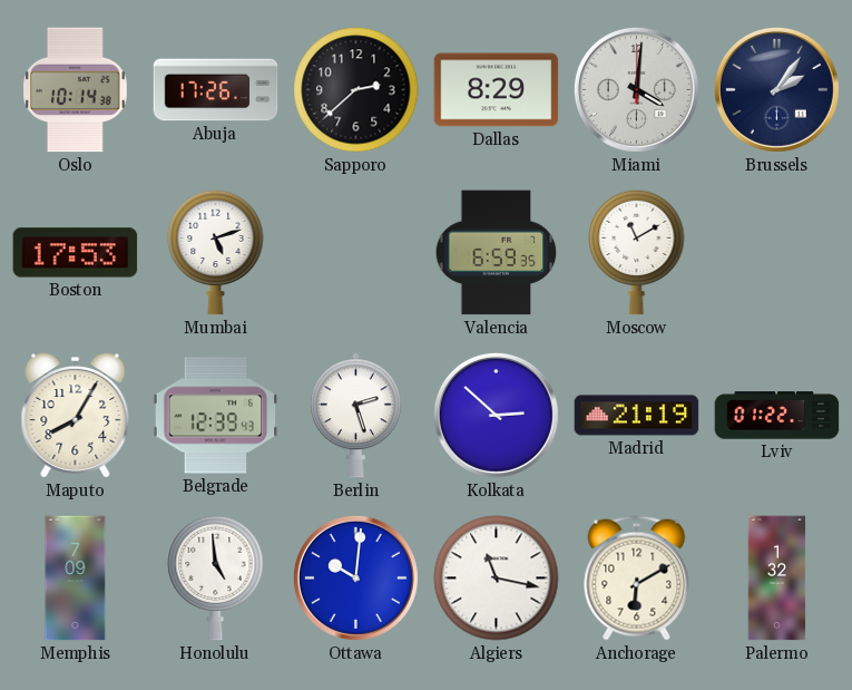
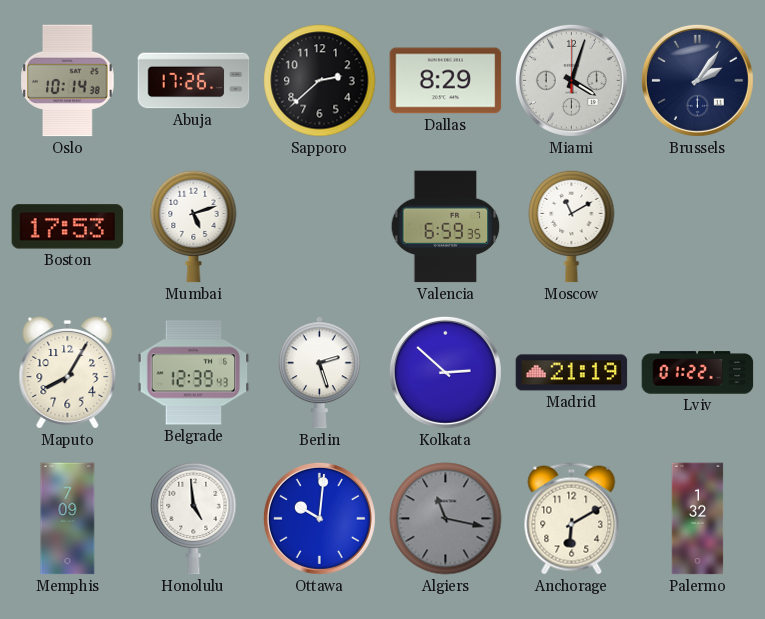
Miami: 4:01 -> 4:03
Algiers dial: white -> grey
